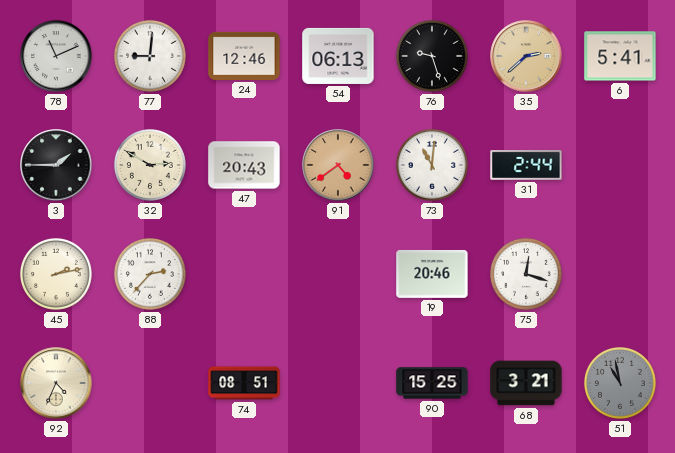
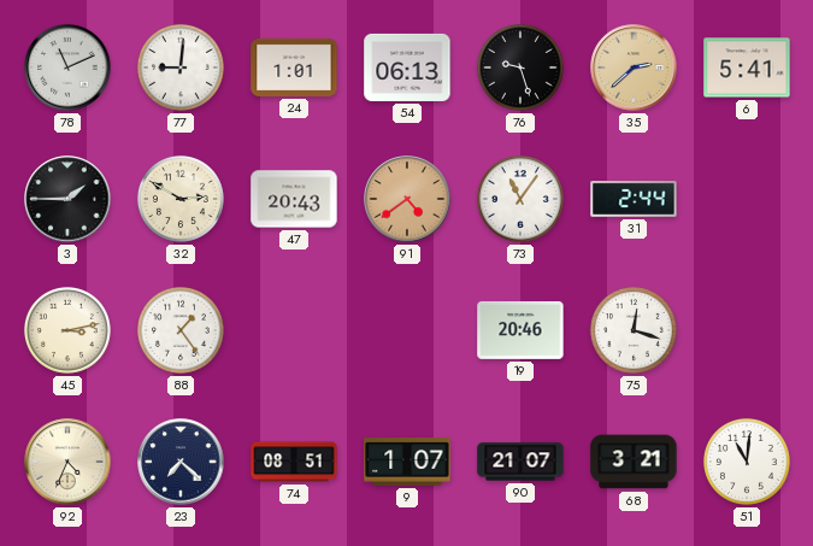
24: 12:46 -> 1:01
73: 11:01 -> 11:06
45: 2:13 -> 3:13
88: 2:37 -> 1:24
23: none -> 7:22
9: none -> 1:07
90: 15:25 -> 21:07
51: 10:58 -> 11:01
51 dial: grey -> white
